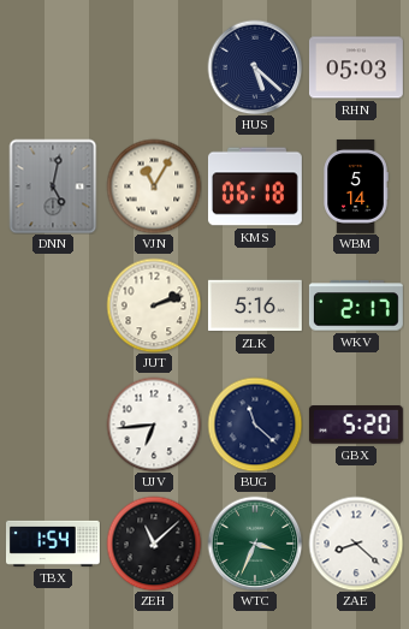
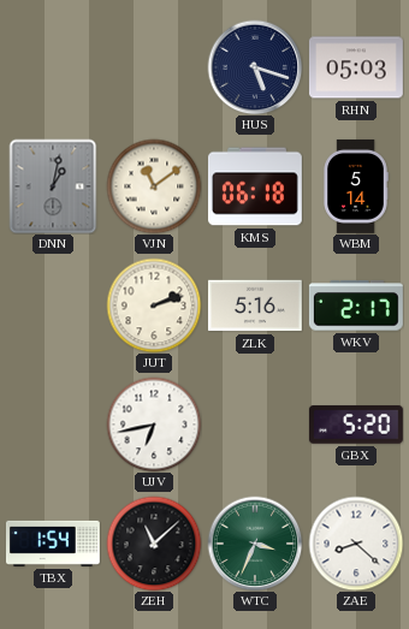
HUS: 5:22 -> 5:18
DNN: 5:02 -> 1:02
VJN: 11:05 -> 11:09
UJV: 6:44 -> 6:43
BUG: 11:22 -> none
